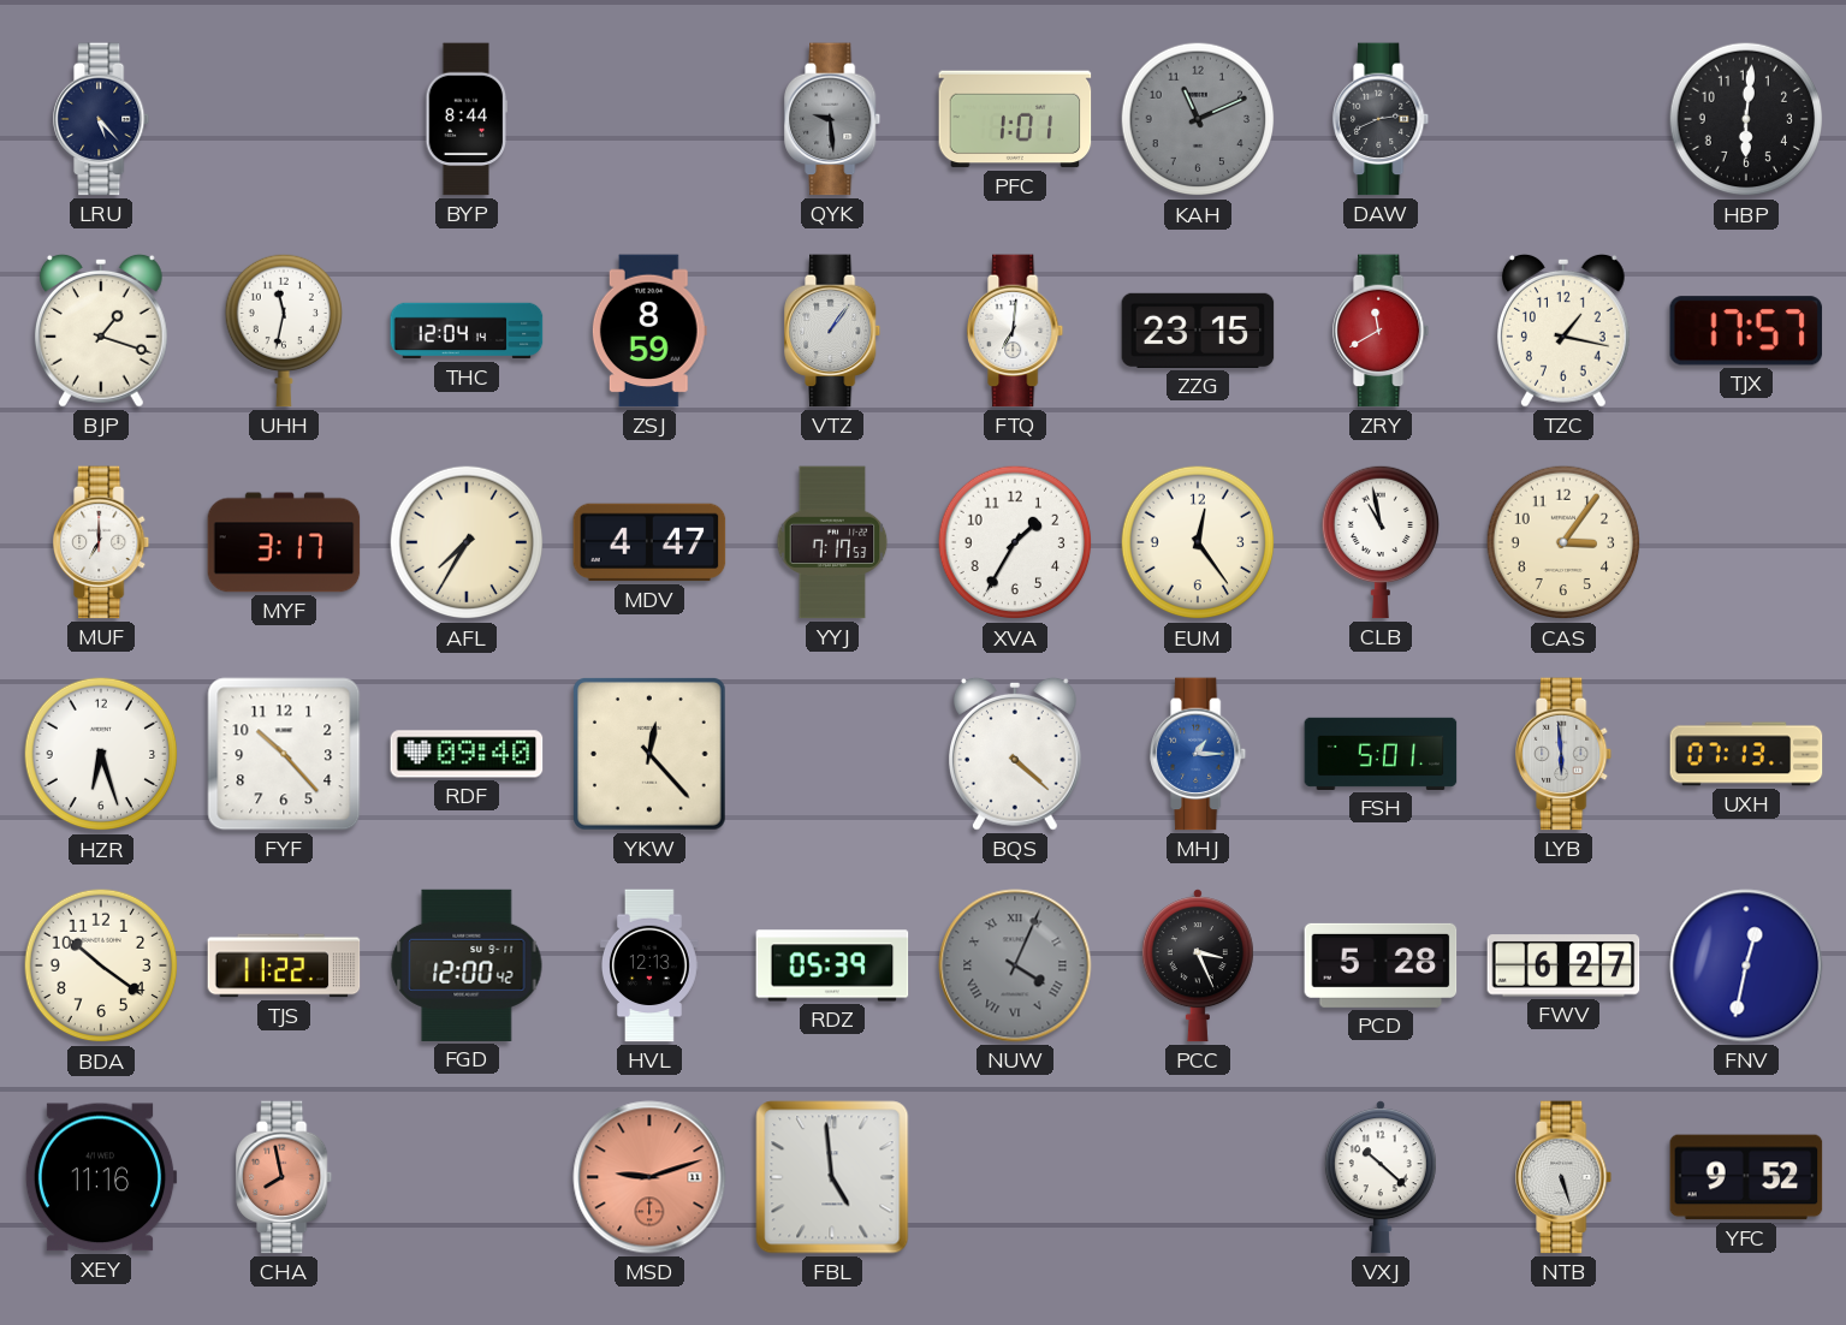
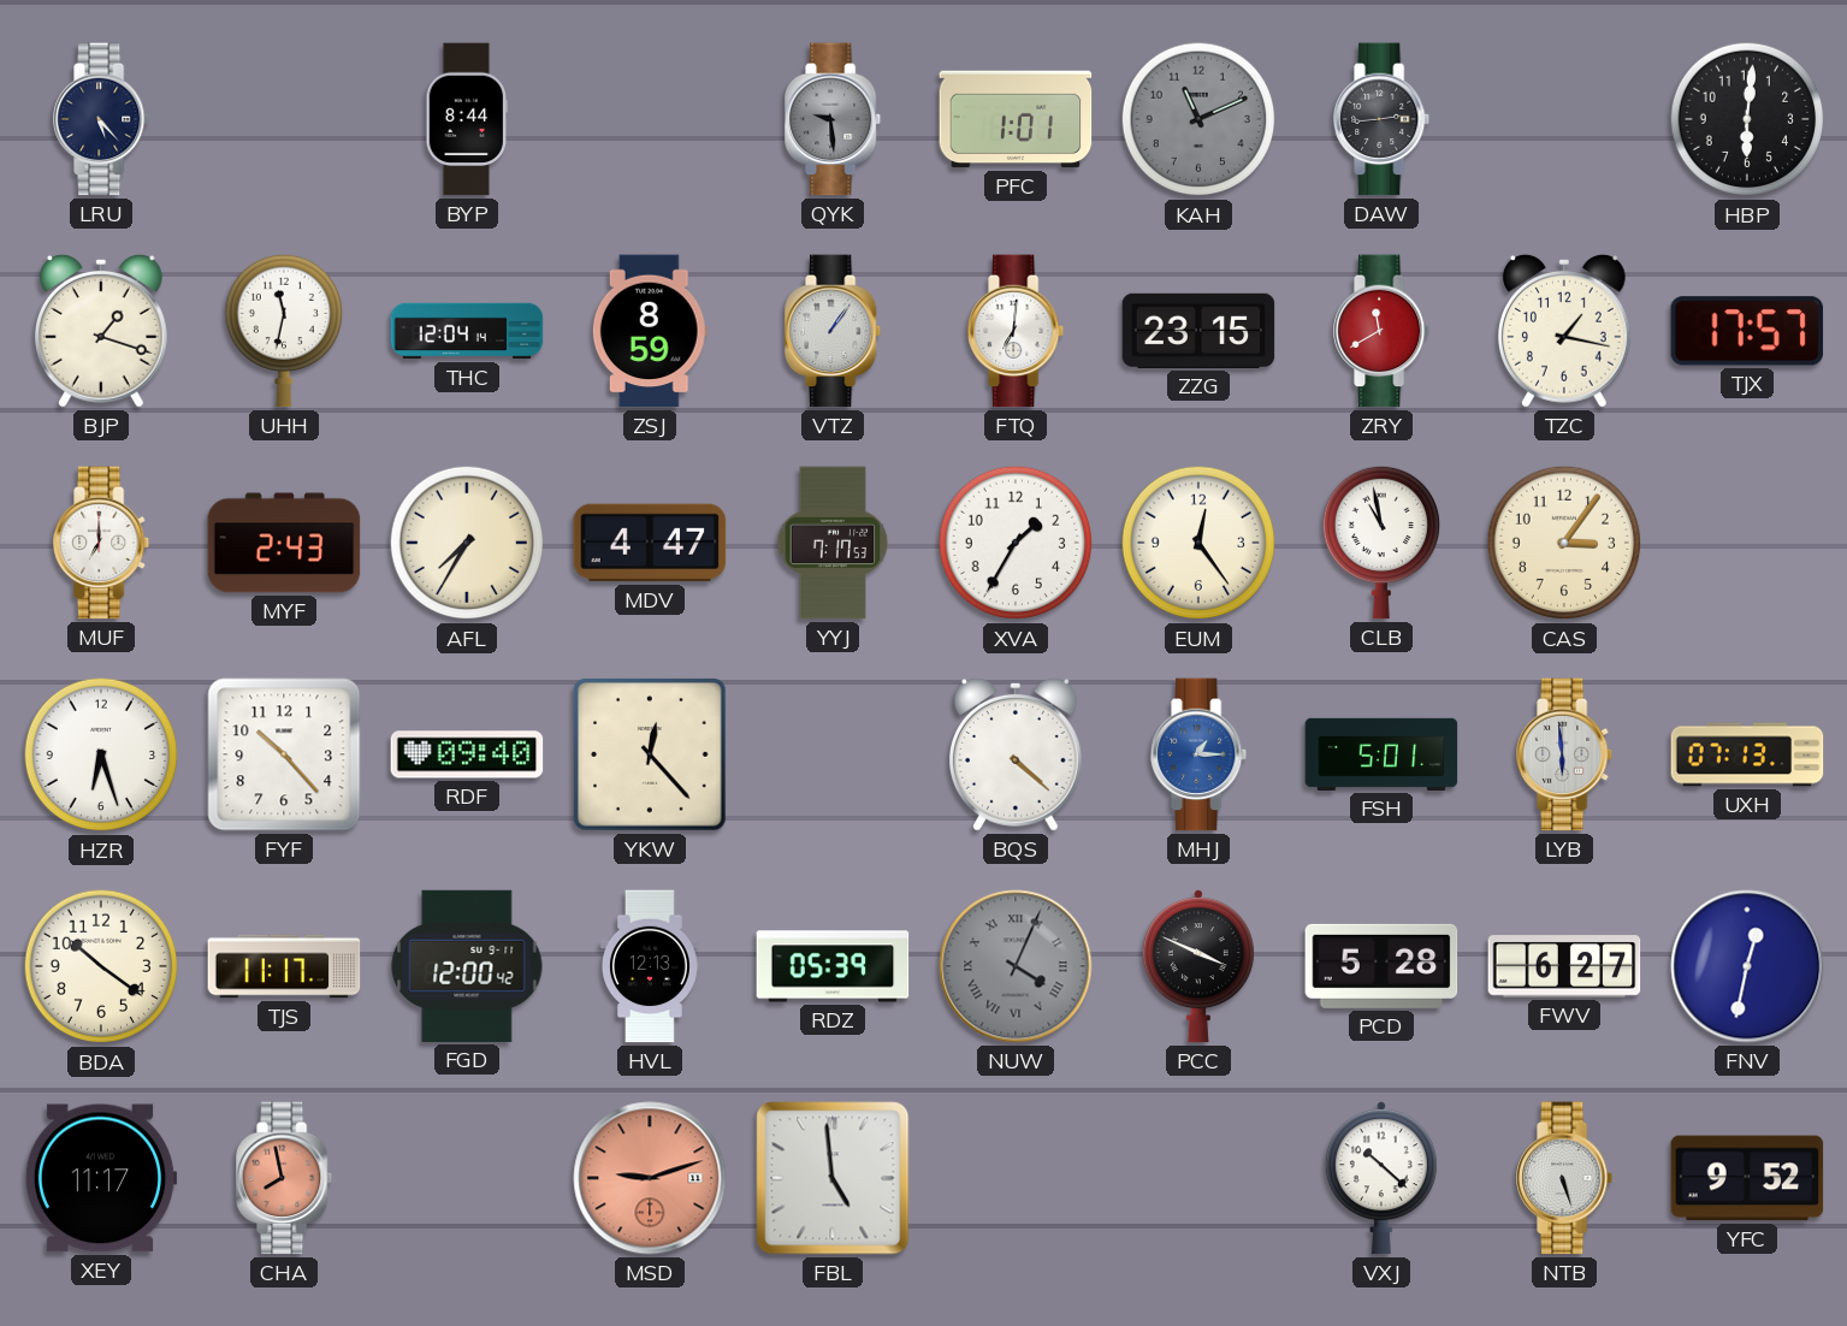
DAW: 2:41 -> 2:44
MYF: 3:17 -> 2:43
TJS: 11:22 -> 11:17
PCC: 3:26 -> 3:49
XEY: 11:16 -> 11:17
